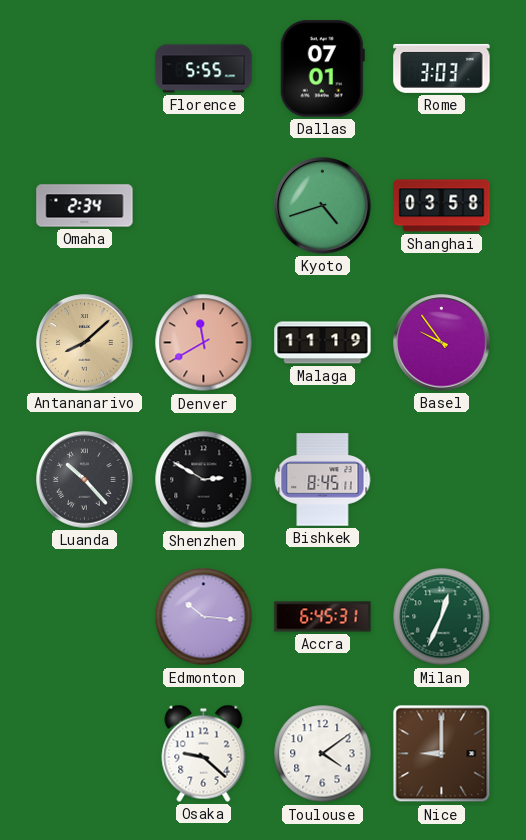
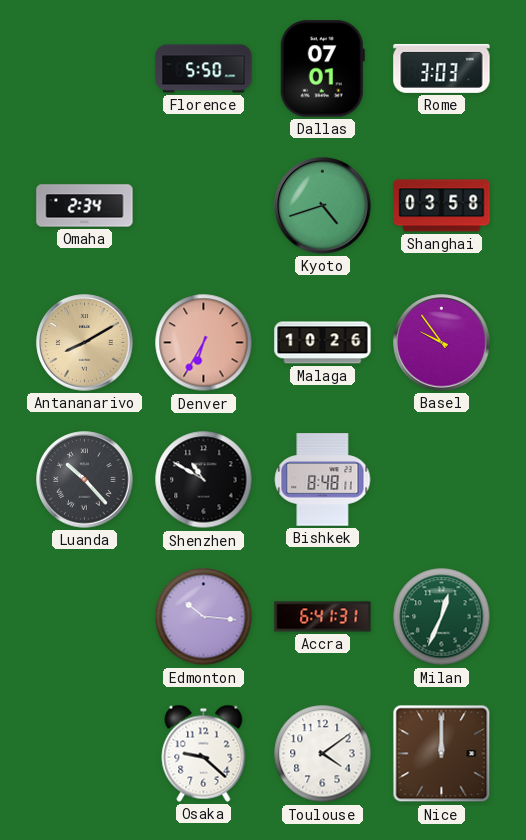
Florence: 5:55 -> 5:50
Antananarivo: 8:08 -> 8:10
Denver: 11:40 -> 6:35
Malaga: 11:19 -> 10:26
Shenzhen: 2:50 -> 10:50
Bishkek: 8:45 -> 8:48
Accra: 6:45 -> 6:41
Nice: 9:00 -> 12:00
